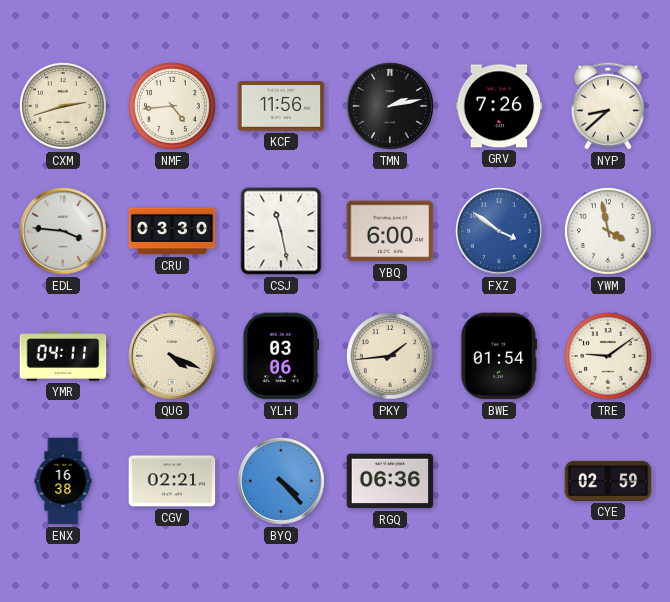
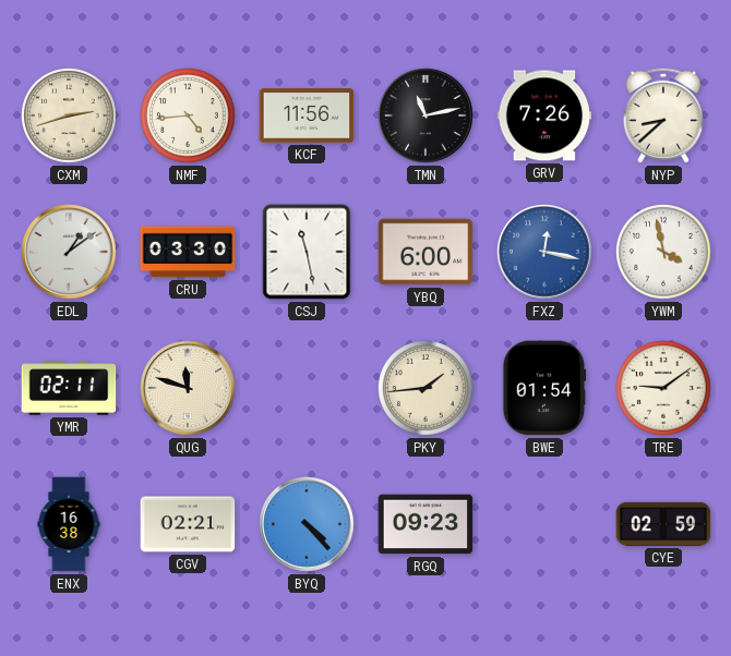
TMN: 2:13 -> 11:13
EDL: 3:46 -> 1:09
FXZ: 3:51 -> 12:17
YMR: 04:11 -> 02:11
QUG: 4:19 -> 11:48
YLH: 03:06 -> none
RGQ: 06:36 -> 09:23
